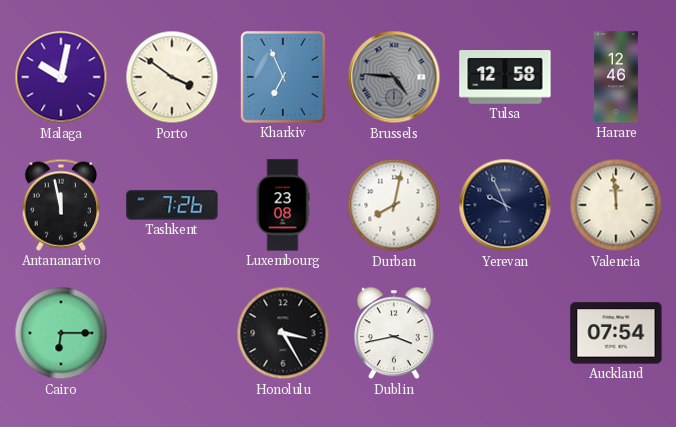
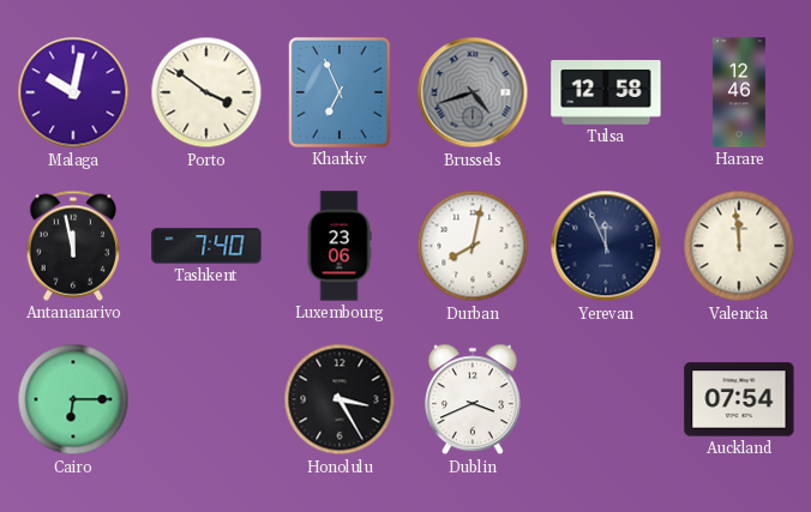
Brussels: 4:46 -> 4:42
Tashkent: 7:26 -> 7:40
Luxembourg: 23:08 -> 23:06
Yerevan: 9:56 -> 11:56
Dublin: 3:43 -> 3:41
